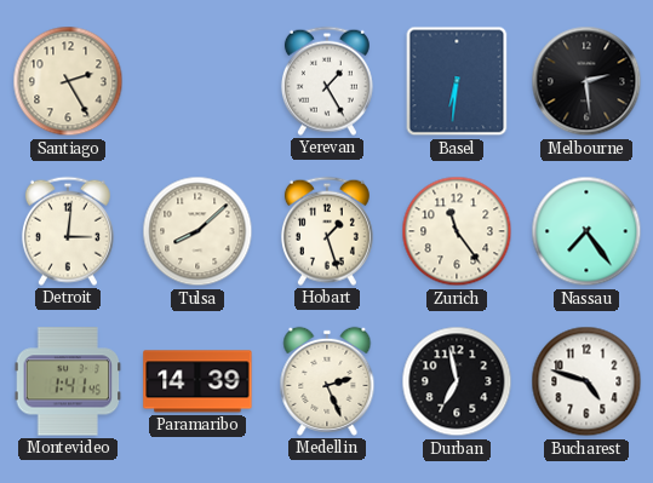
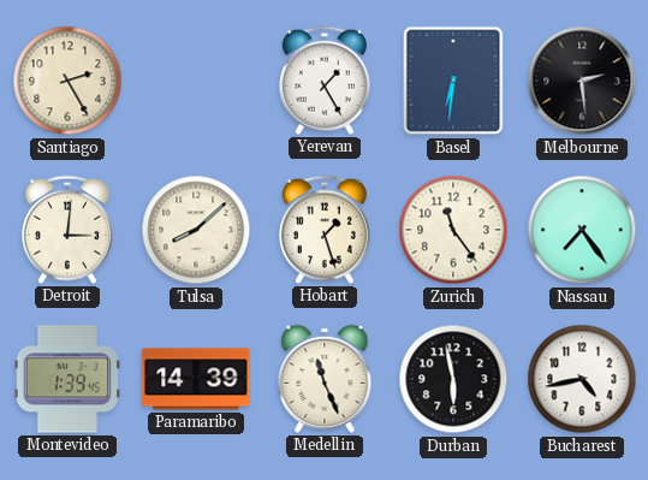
Montevideo: 1:41 -> 1:39
Medellin: 2:26 -> 11:26
Durban: 6:58 -> 5:58
Bucharest: 4:48 -> 4:43
